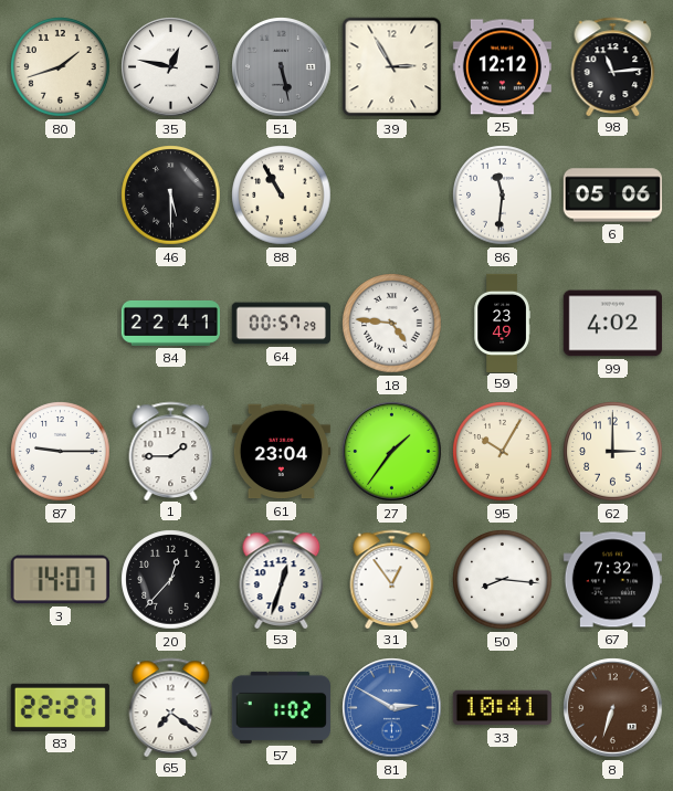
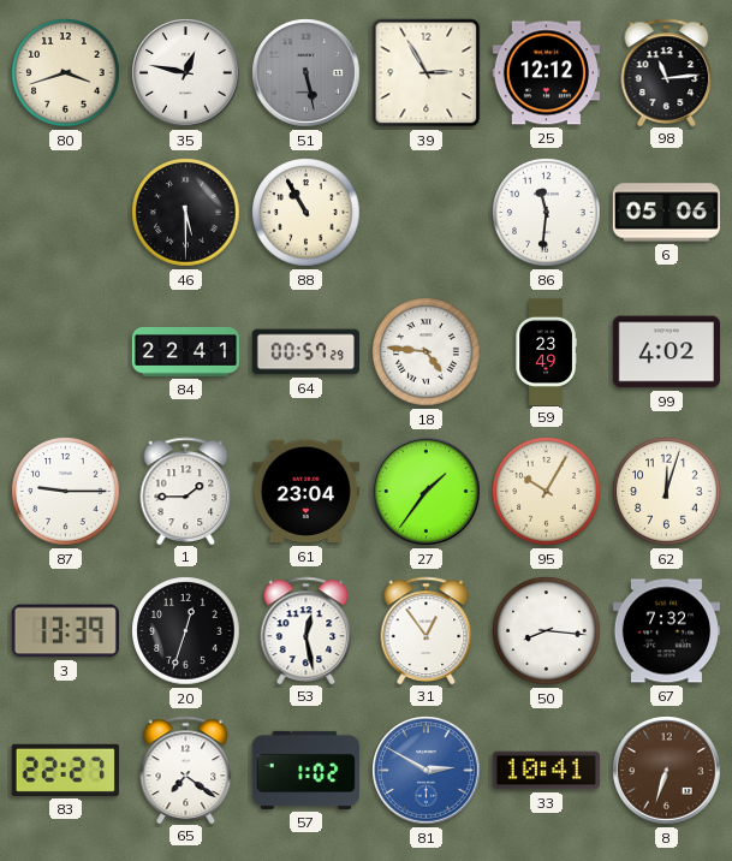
80: 1:42 -> 3:42
62: 3:00 -> 12:03
3: 14:07 -> 13:39
20: 12:37 -> 12:33
53: 12:33 -> 12:28
